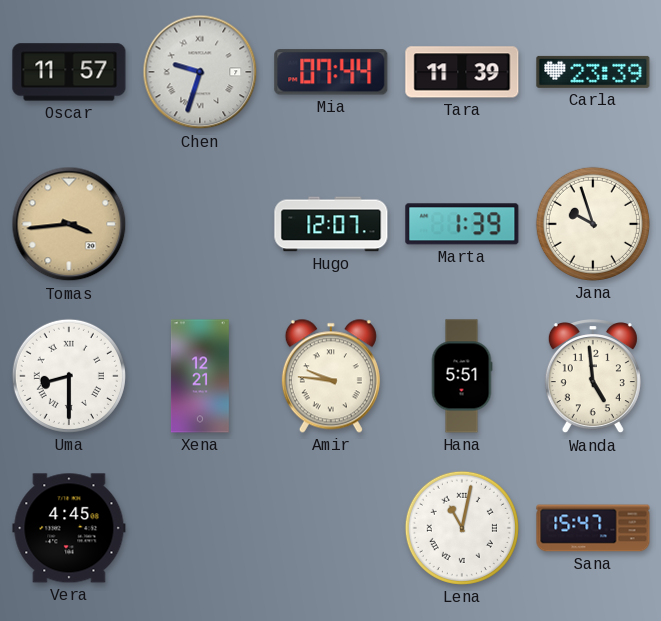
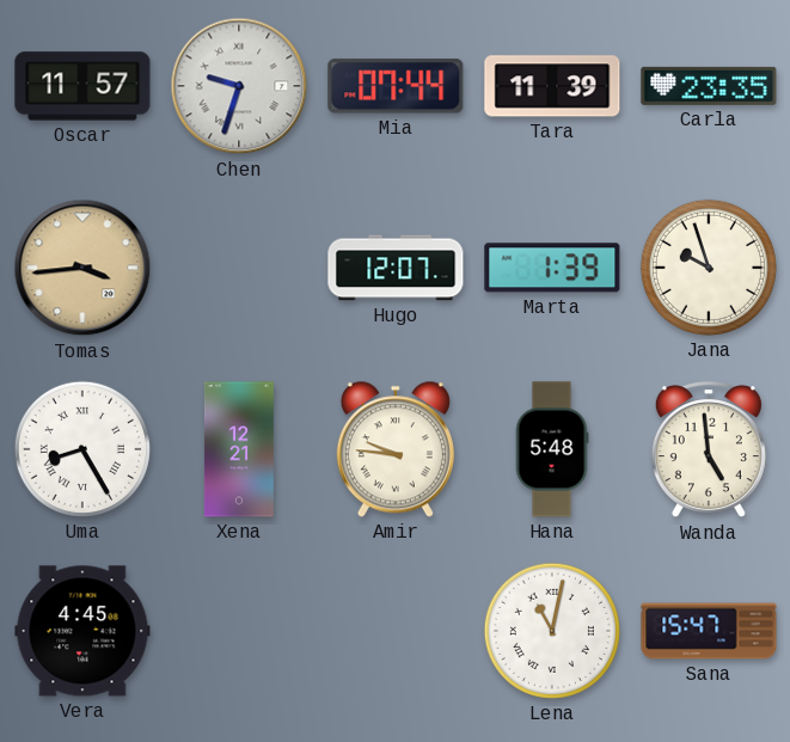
Carla: 23:39 -> 23:35
Uma: 8:30 -> 8:25
Hana: 5:51 -> 5:48
